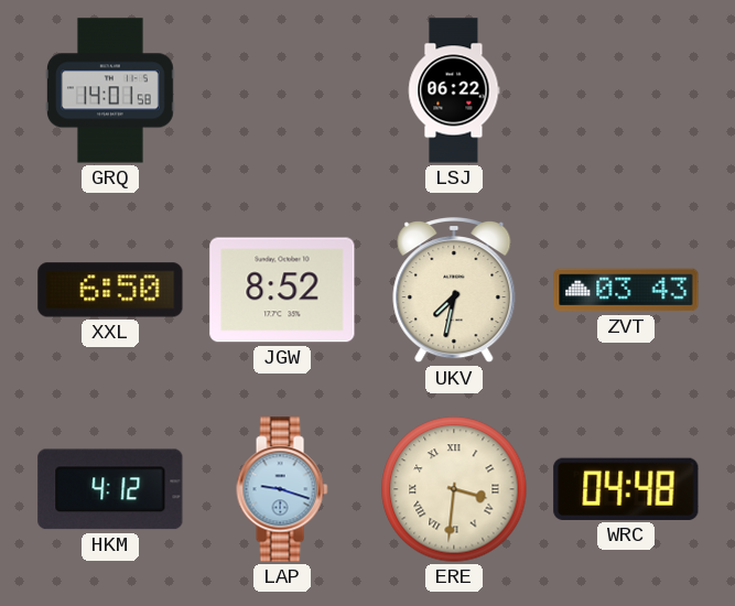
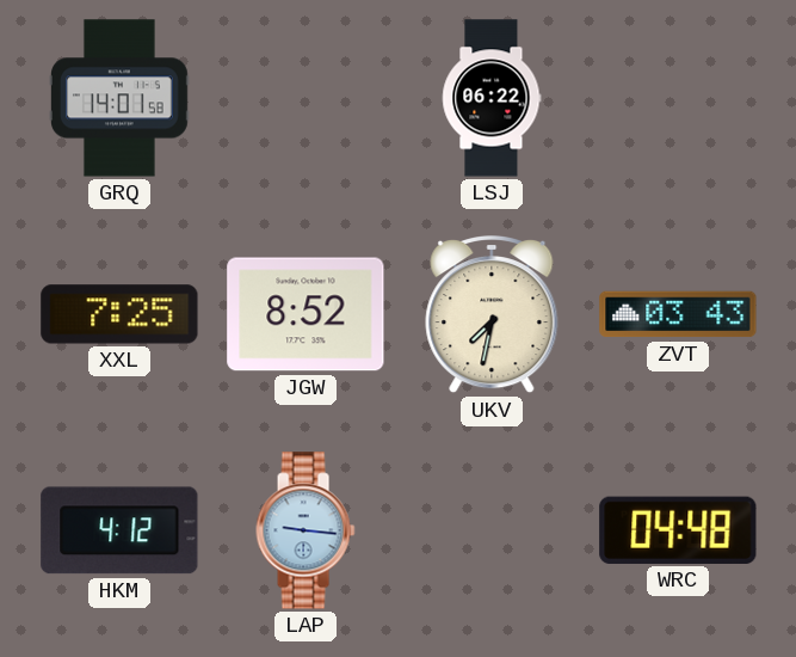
XXL: 6:50 -> 7:25
LAP: 9:18 -> 9:16
ERE: 3:31 -> none
